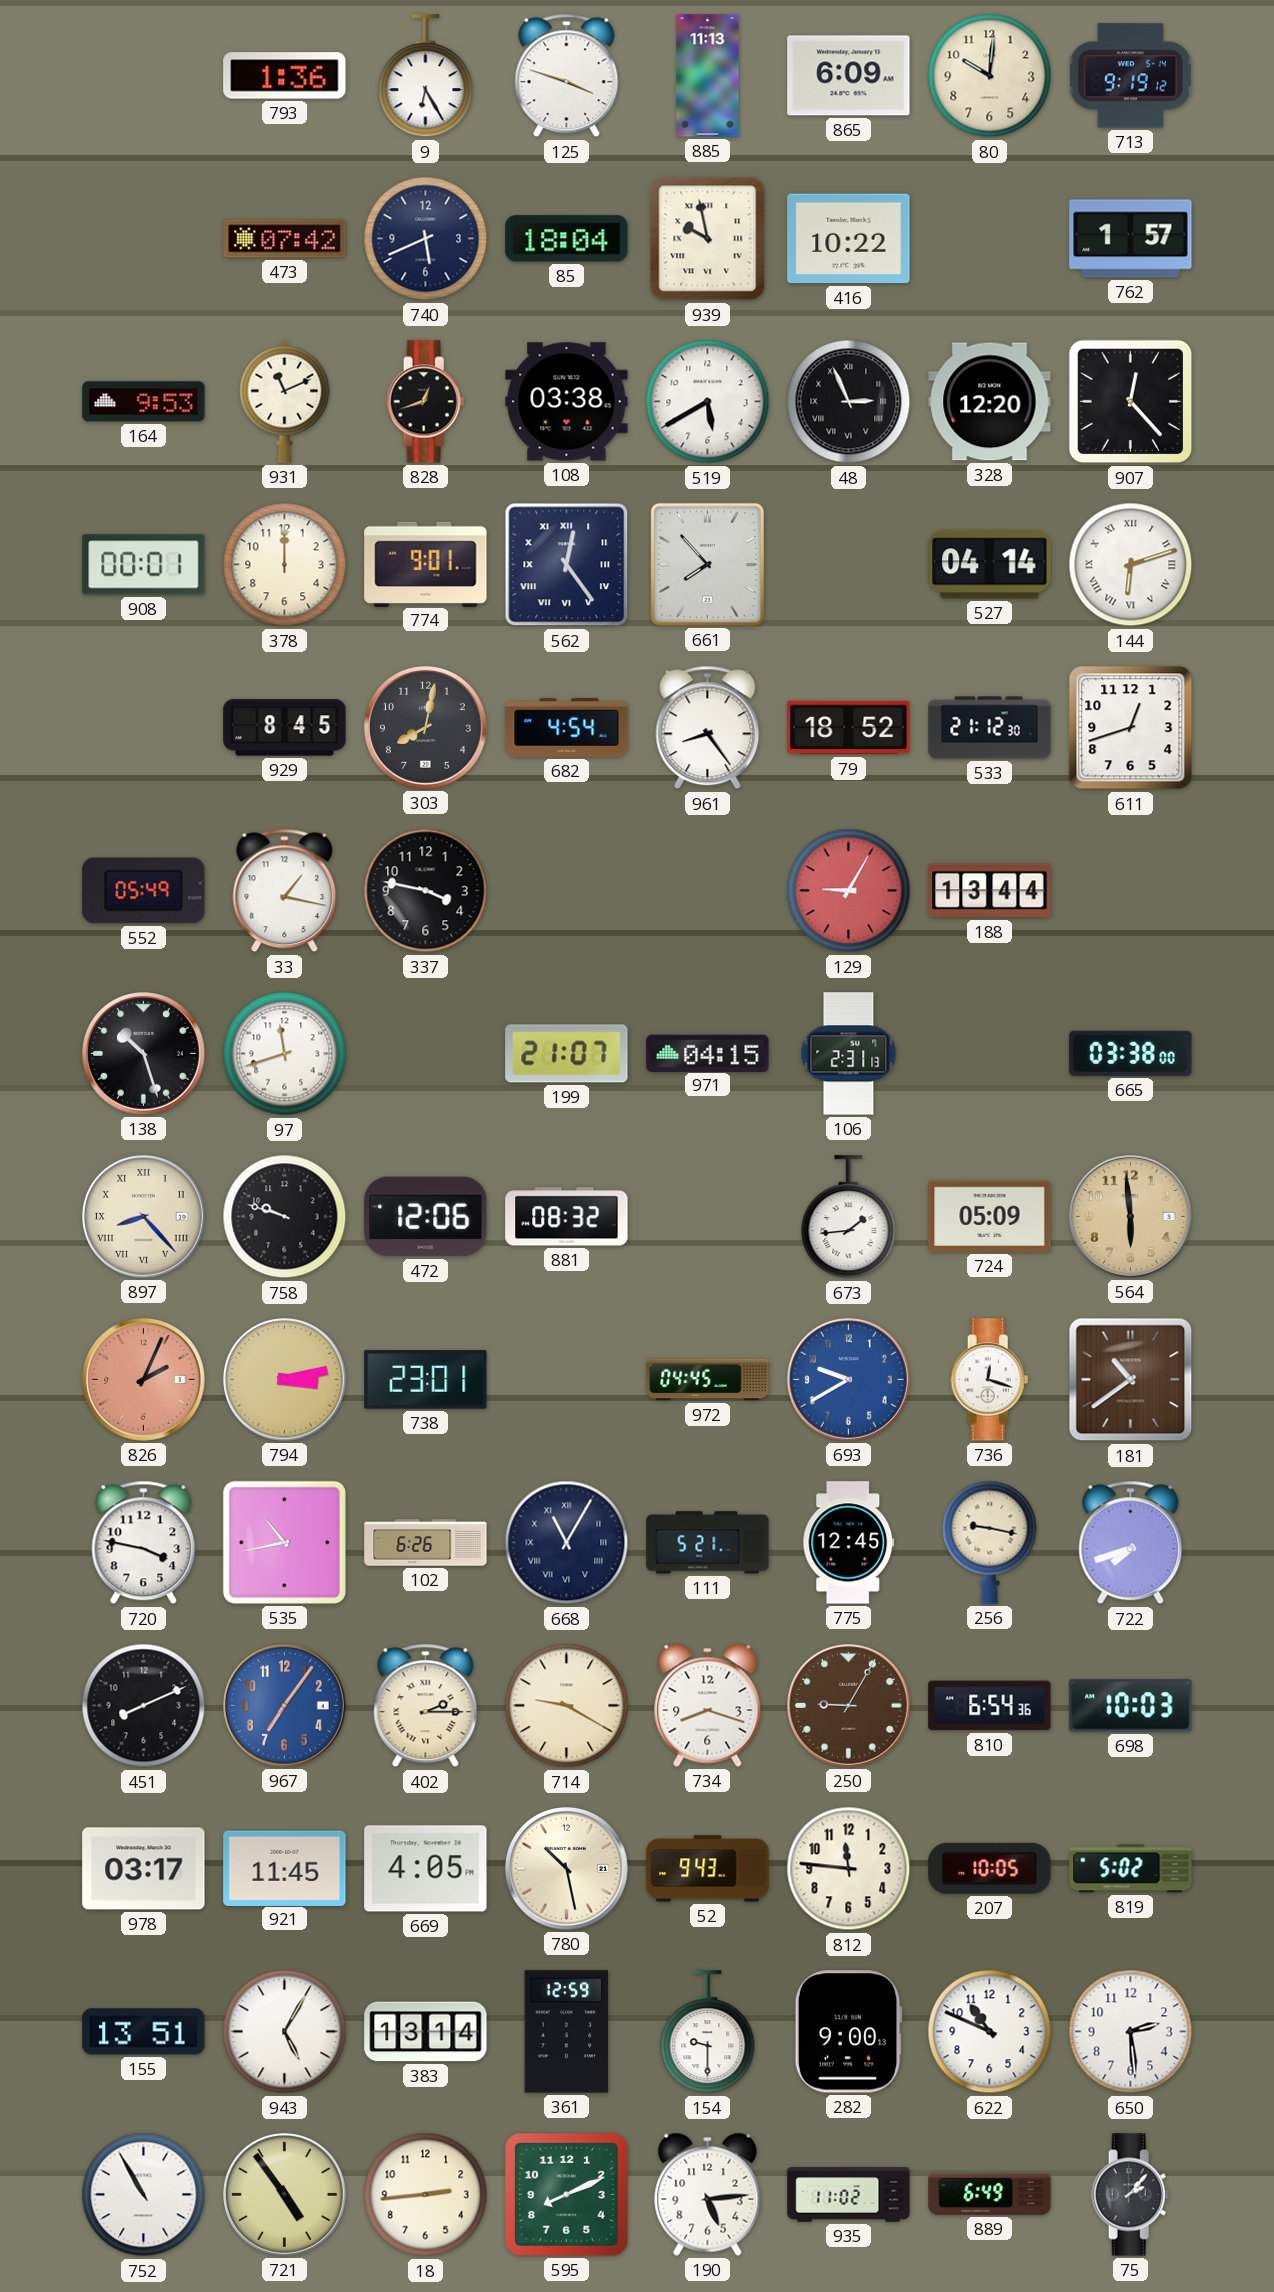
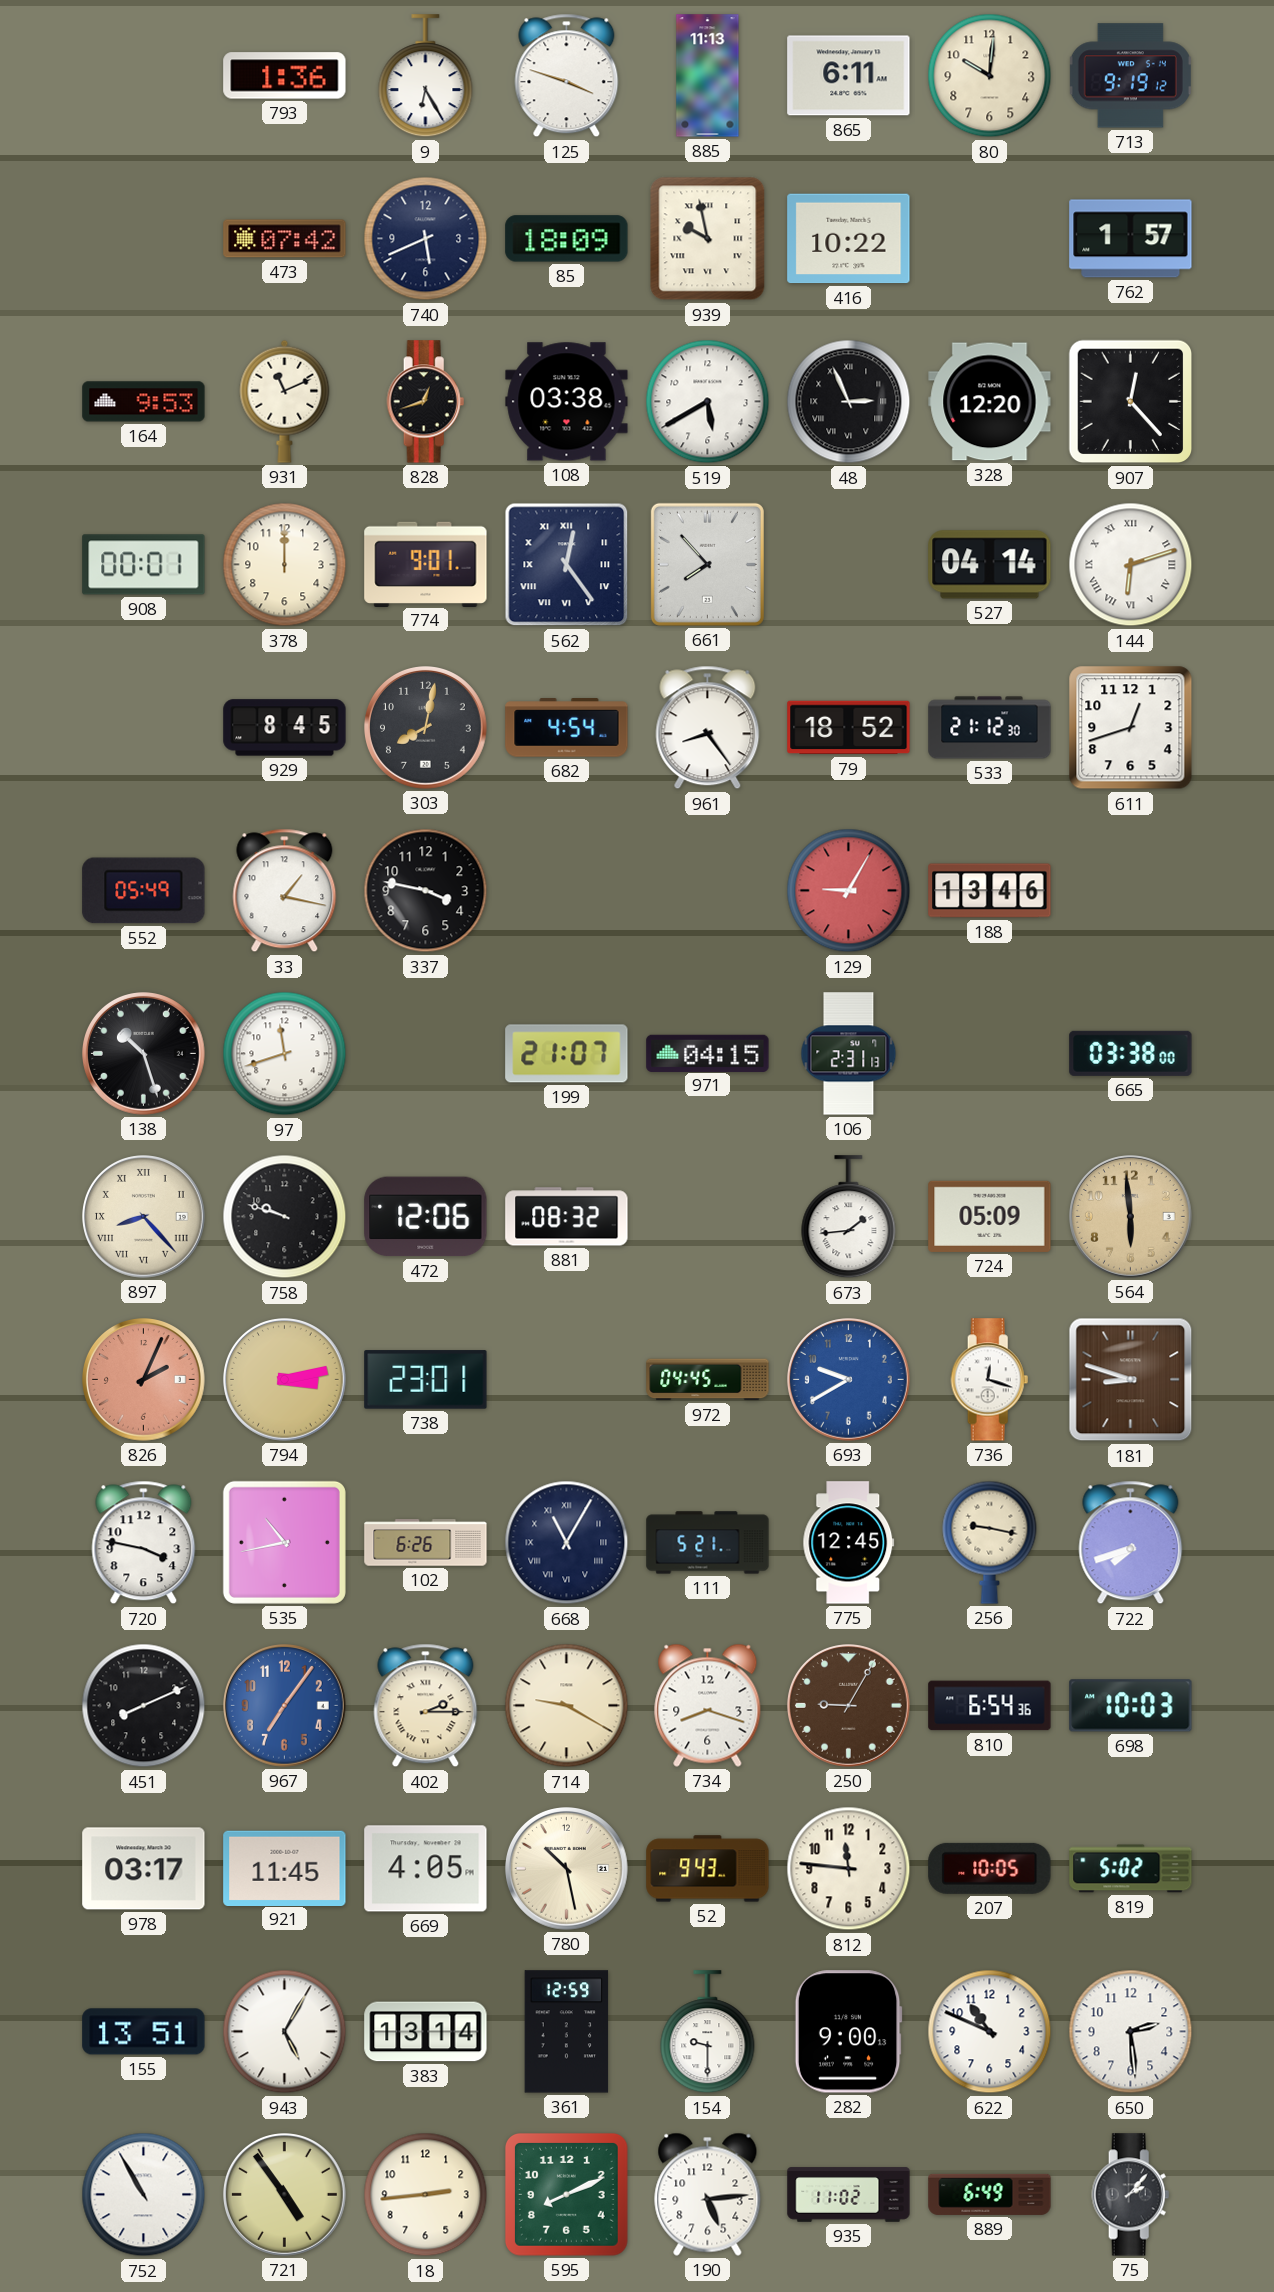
865: 6:09 -> 6:11
85: 18:04 -> 18:09
188: 13:44 -> 13:46
181: 10:39 -> 8:48
